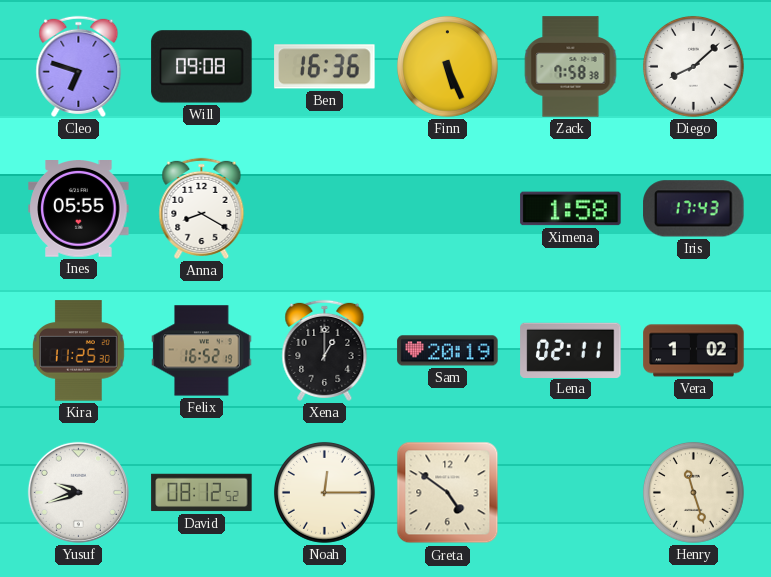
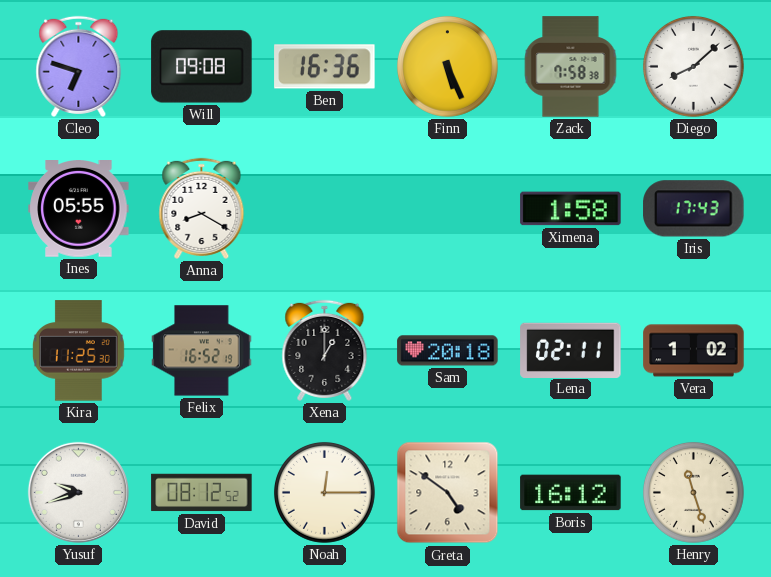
Sam: 20:19 -> 20:18
Boris: none -> 16:12
